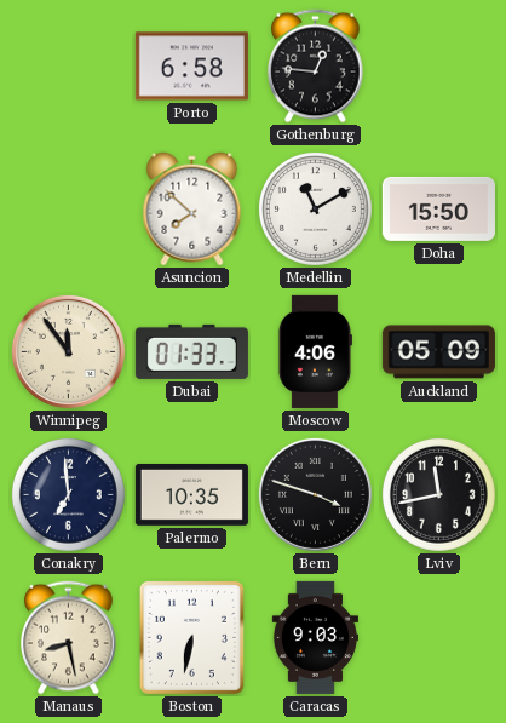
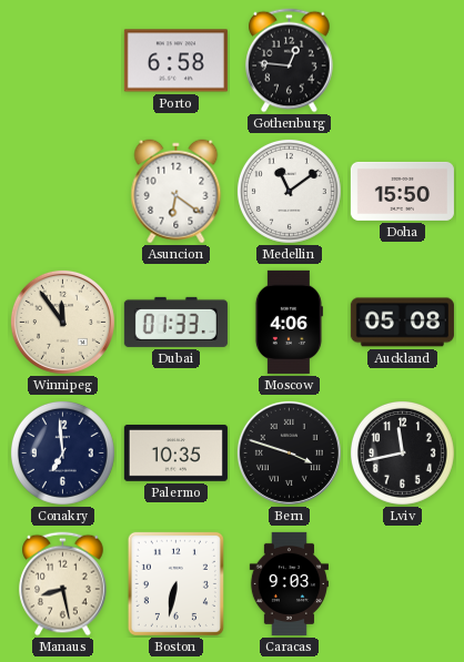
Asuncion: 7:52 -> 6:21
Medellin: 11:10 -> 11:09
Auckland: 05:09 -> 05:08
